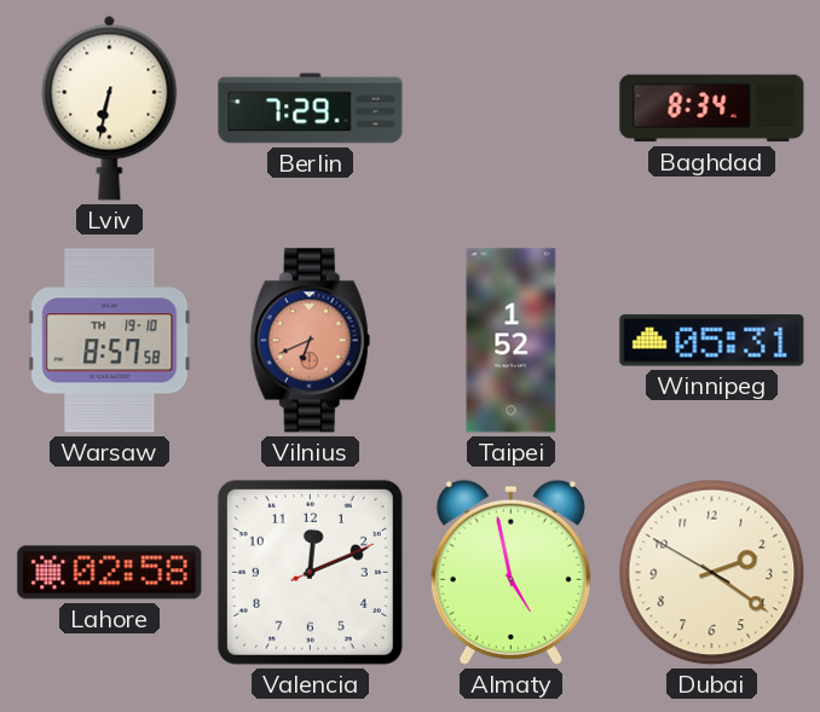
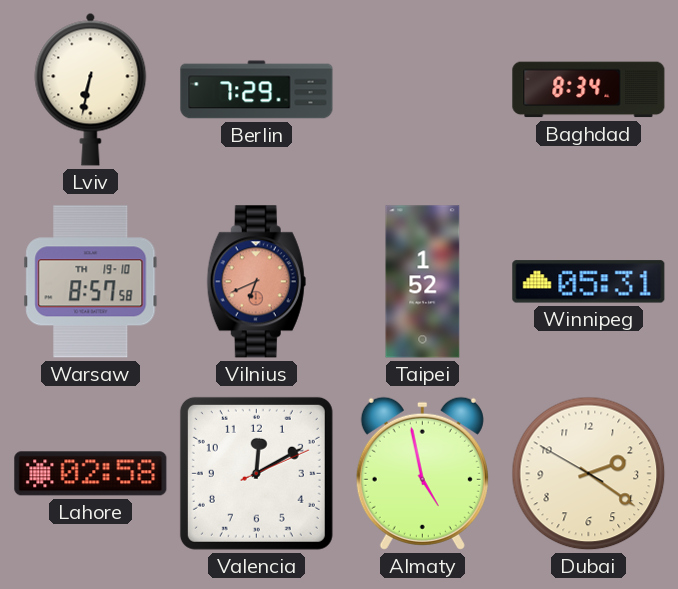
Valencia: 12:11 -> 12:10
